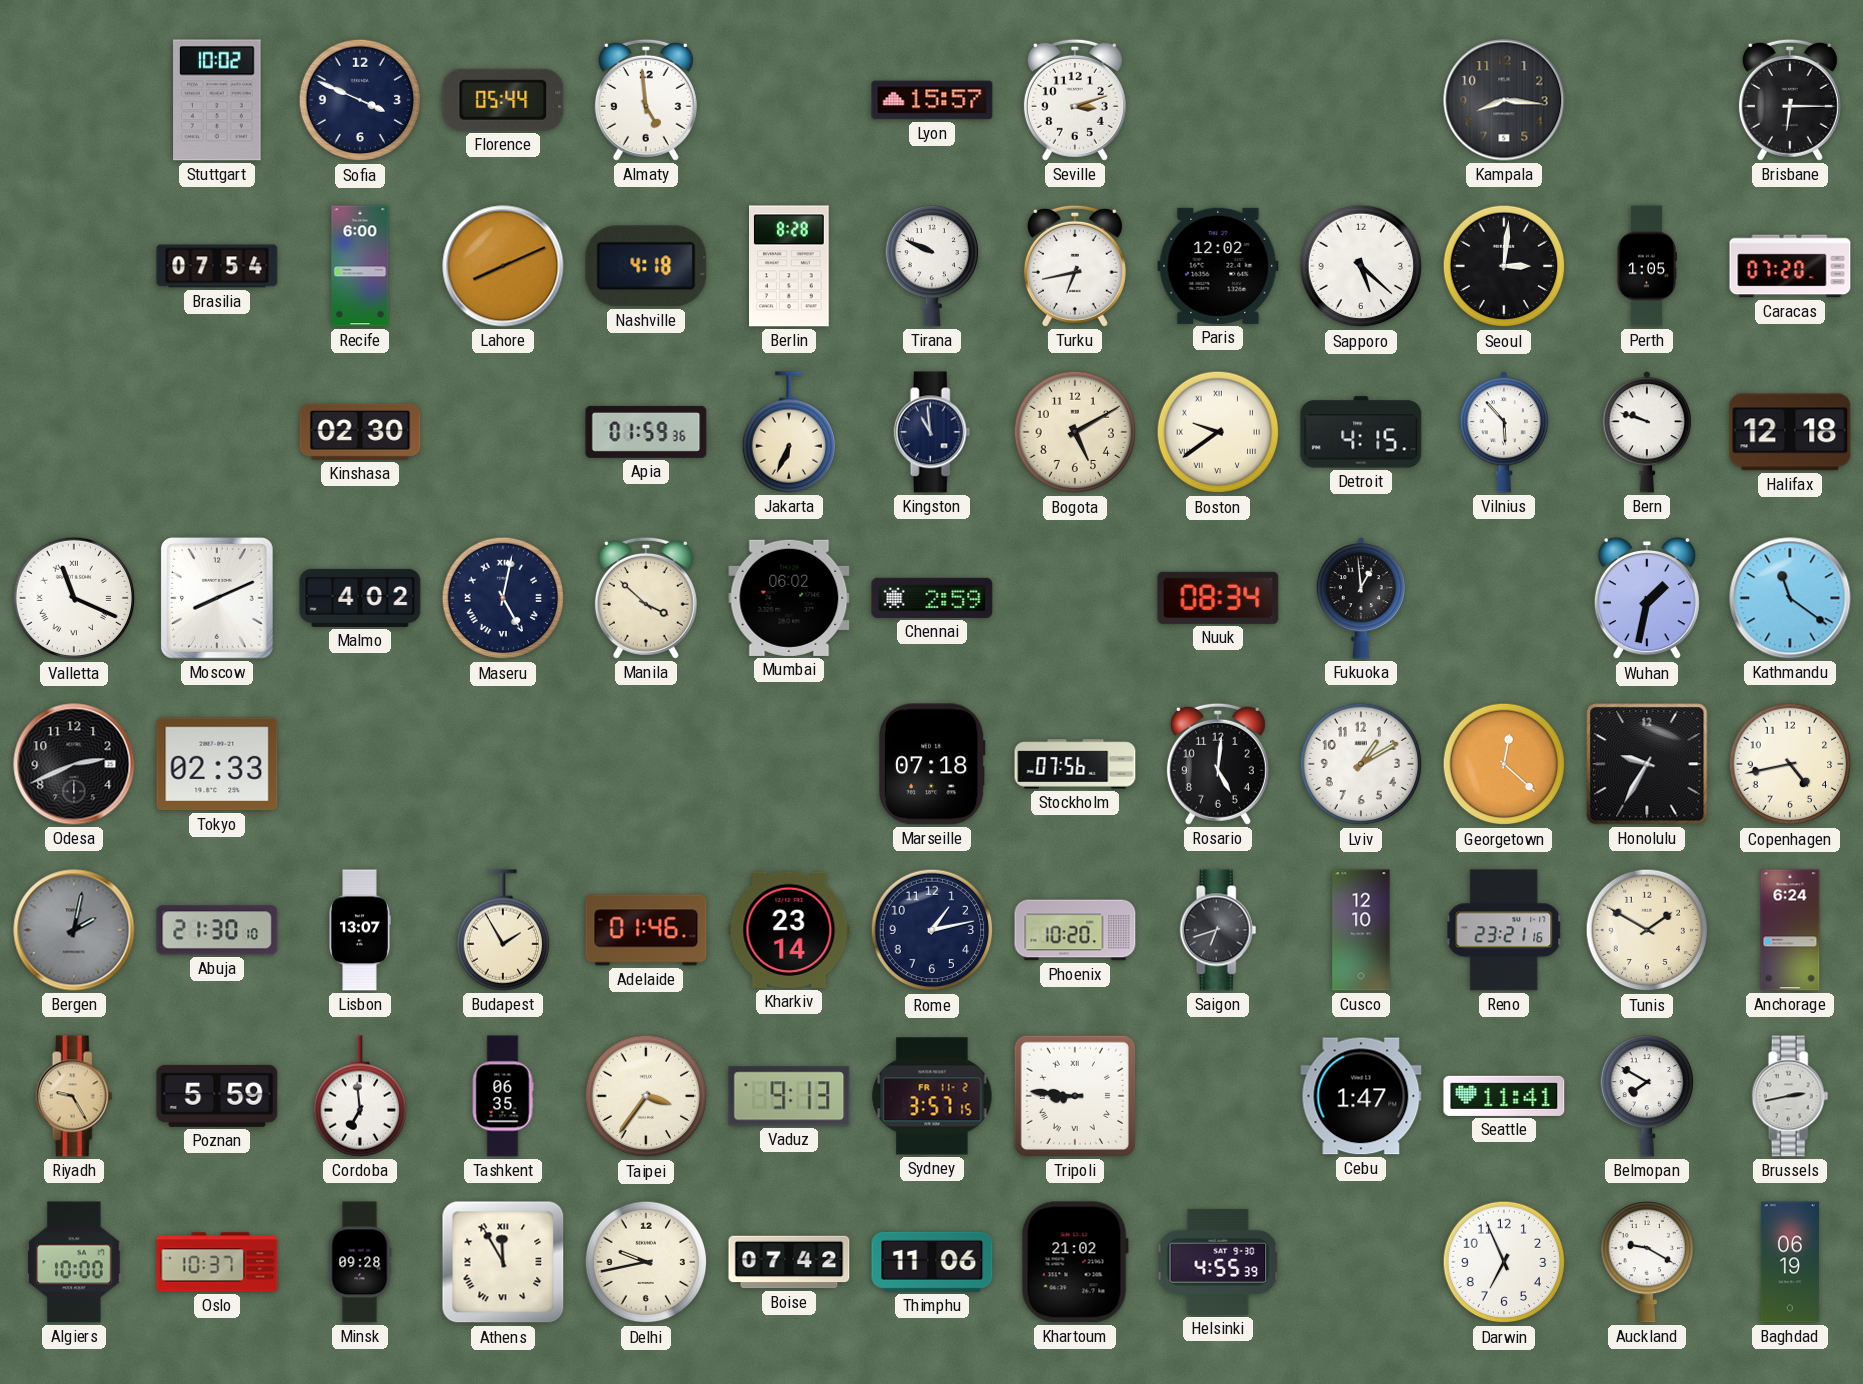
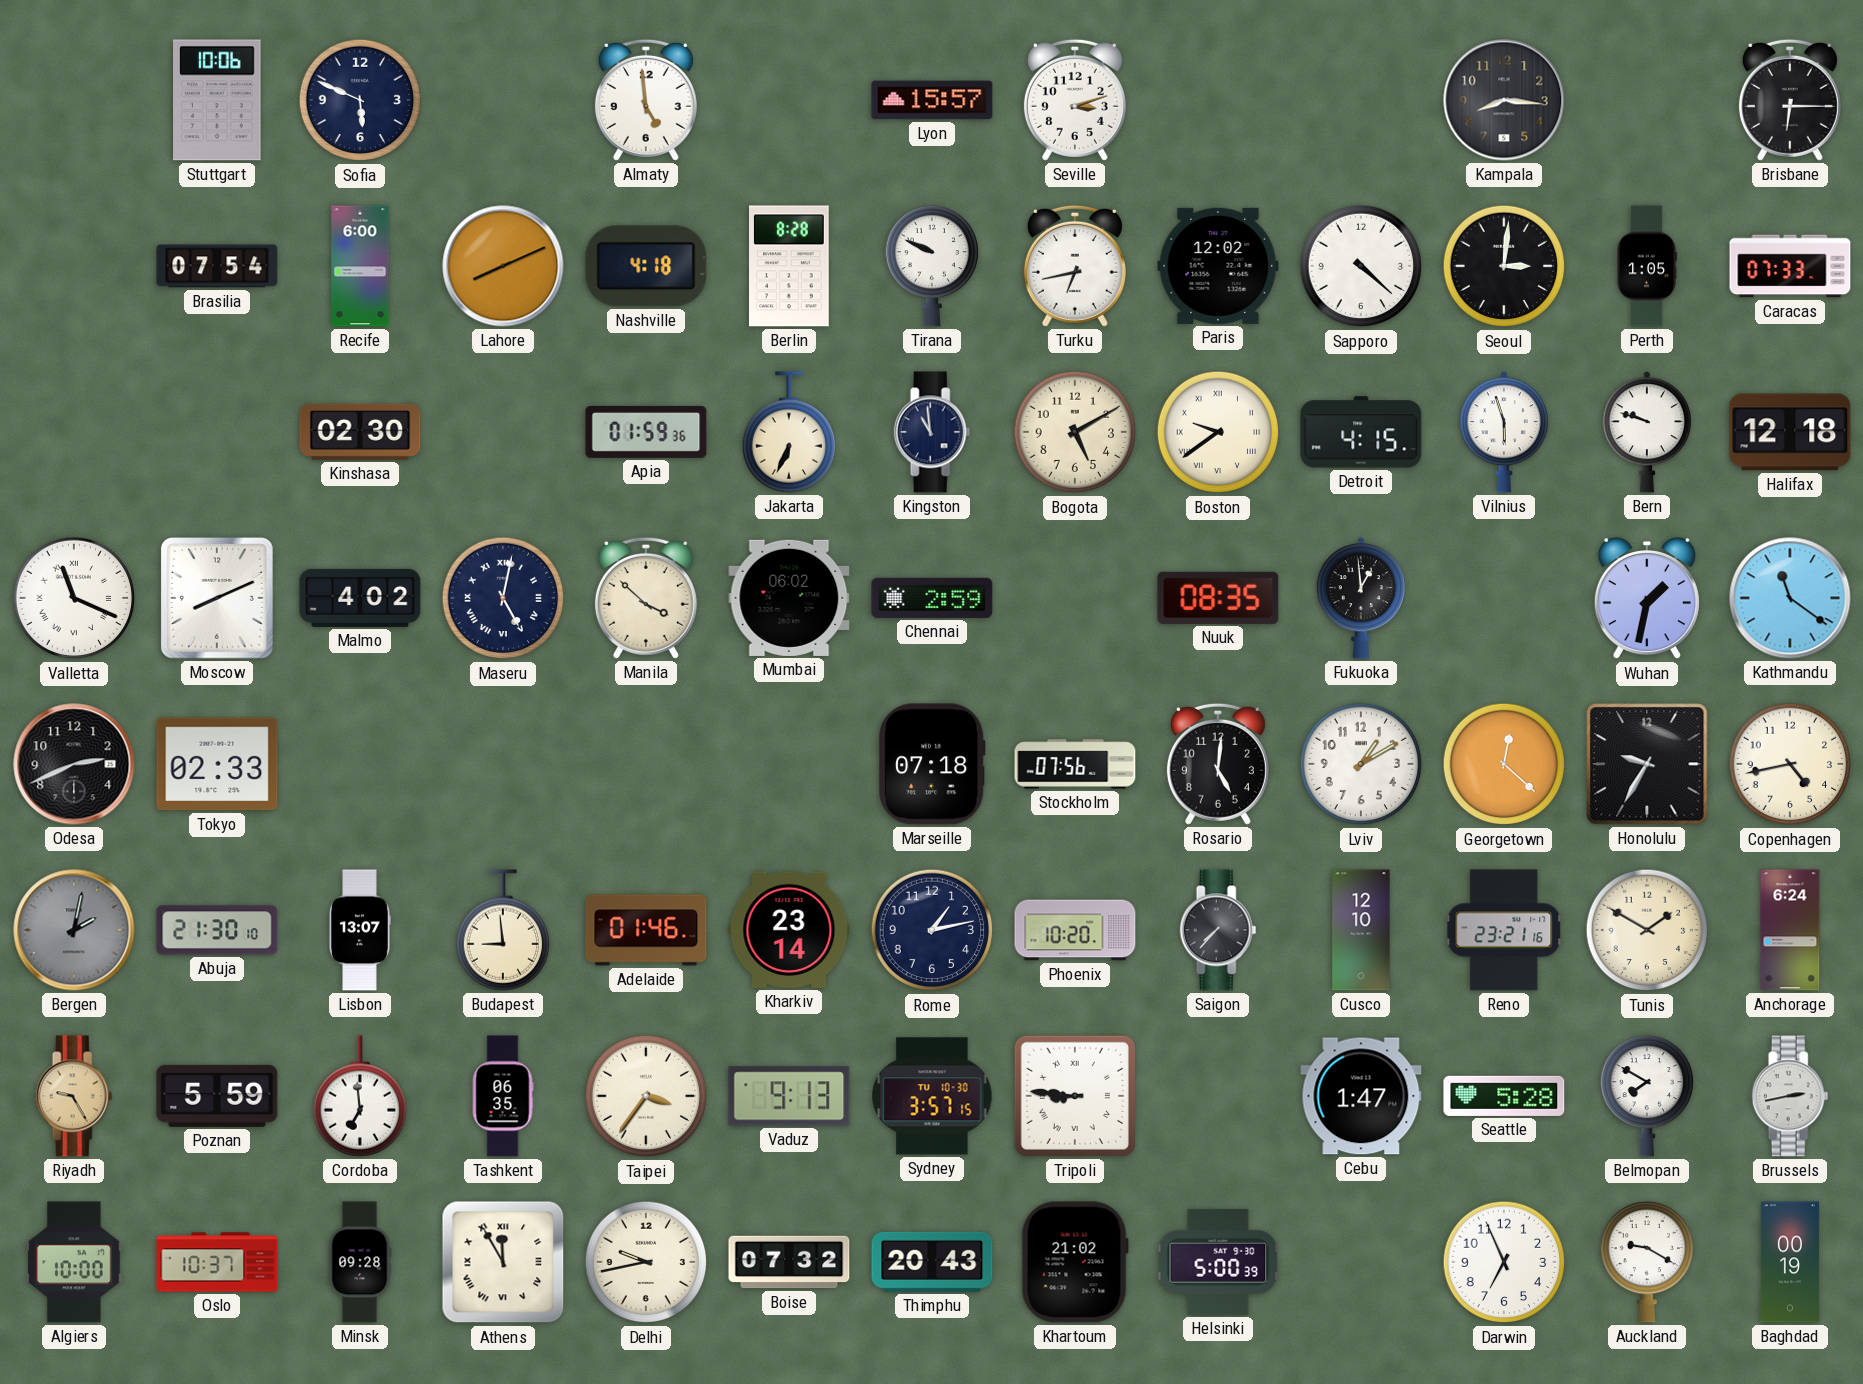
Stuttgart: 10:02 -> 10:06
Sofia: 3:49 -> 5:49
Florence: 05:44 -> none
Sapporo: 5:22 -> 4:22
Caracas: 07:20 -> 07:33
Vilnius: 5:53 -> 5:57
Nuuk: 08:34 -> 08:35
Budapest: 1:55 -> 8:59
Saigon: 6:42 -> 7:37
Sydney date: FR 11-2 -> TU 10-30
Seattle: 11:41 -> 5:28
Boise: 07:42 -> 07:32
Thimphu: 11:06 -> 20:43
Helsinki: 4:55 -> 5:00
Baghdad: 06:19 -> 00:19
